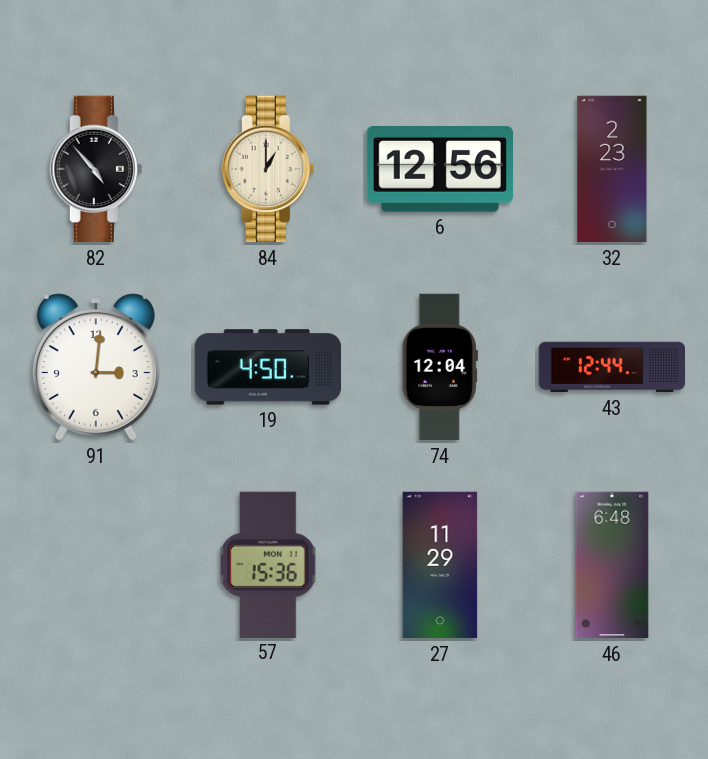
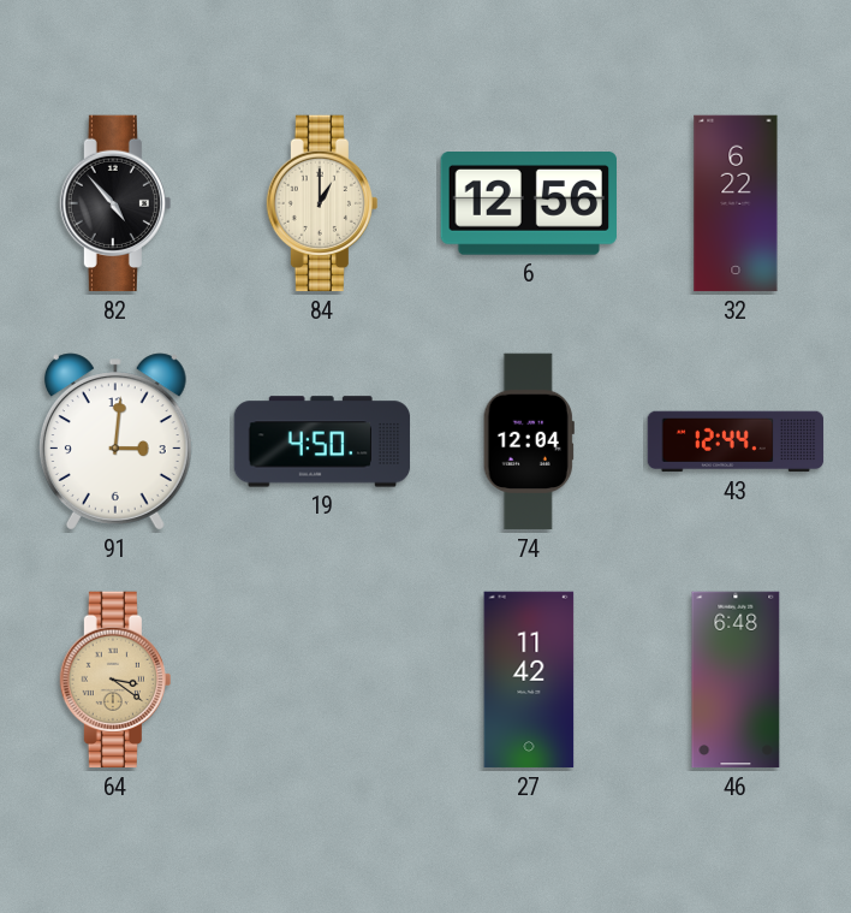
32: 2:23 -> 6:22
64: none -> 3:21
57: 15:36 -> none
27: 11:29 -> 11:42
